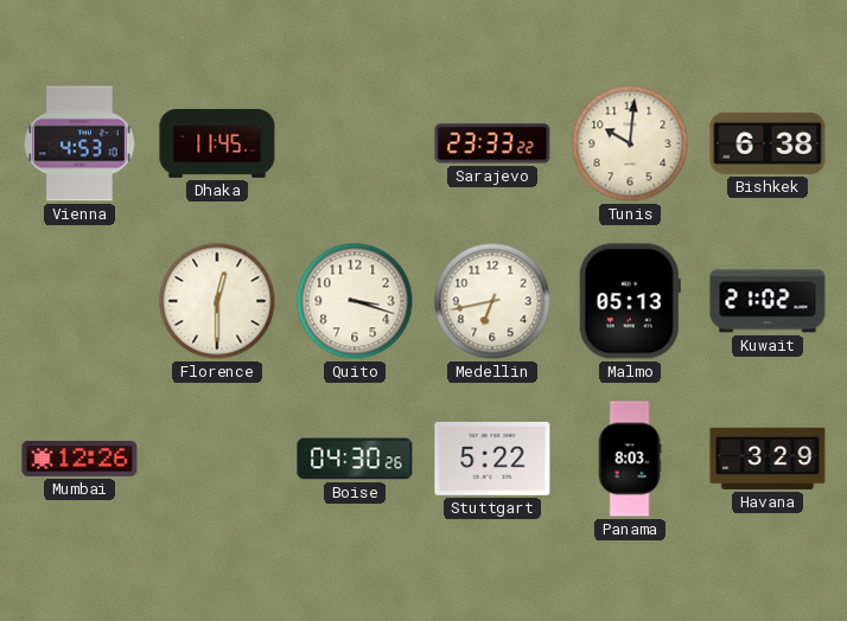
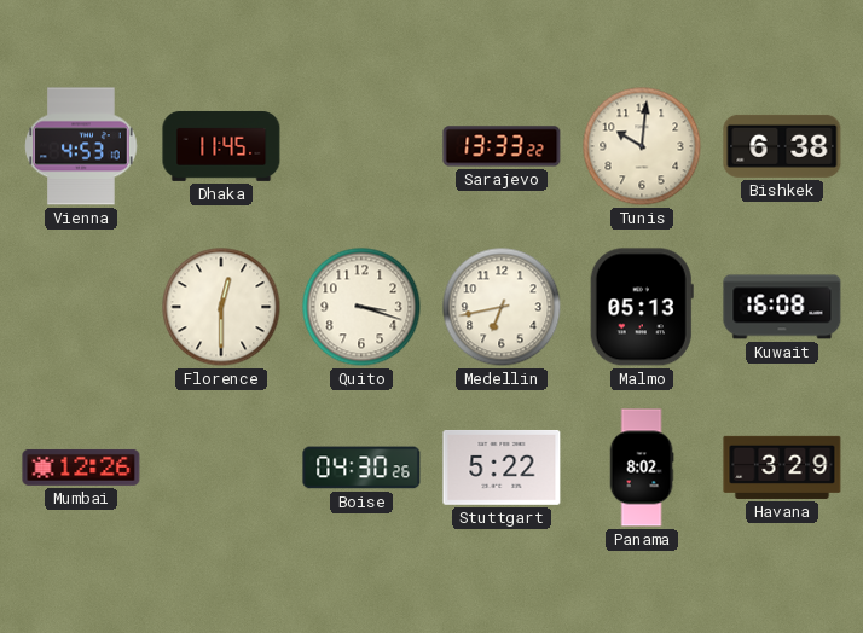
Sarajevo: 23:33 -> 13:33
Kuwait: 21:02 -> 16:08
Panama: 8:03 -> 8:02
